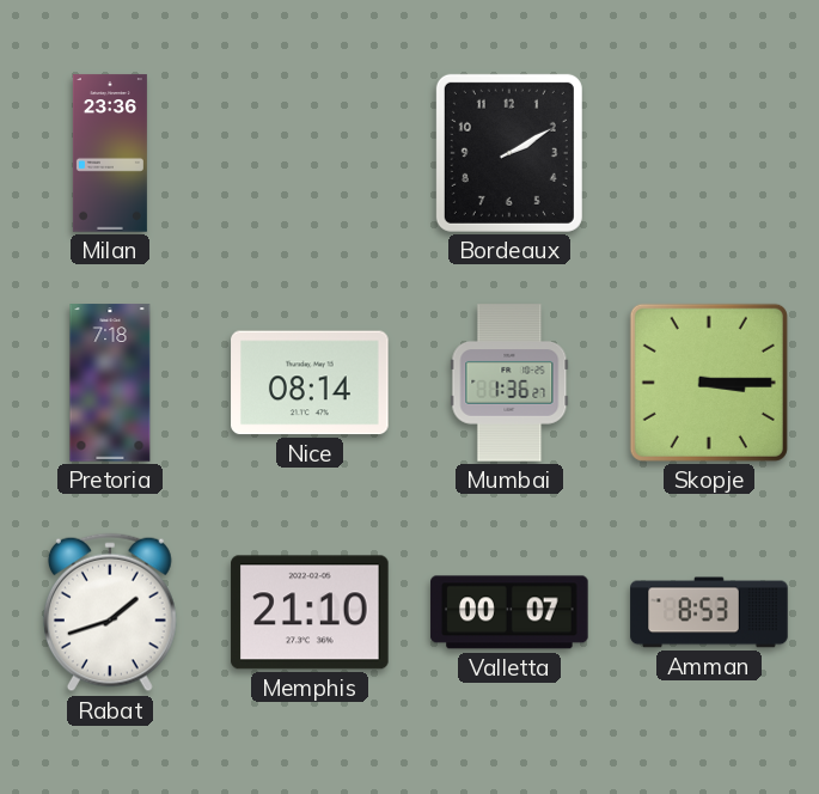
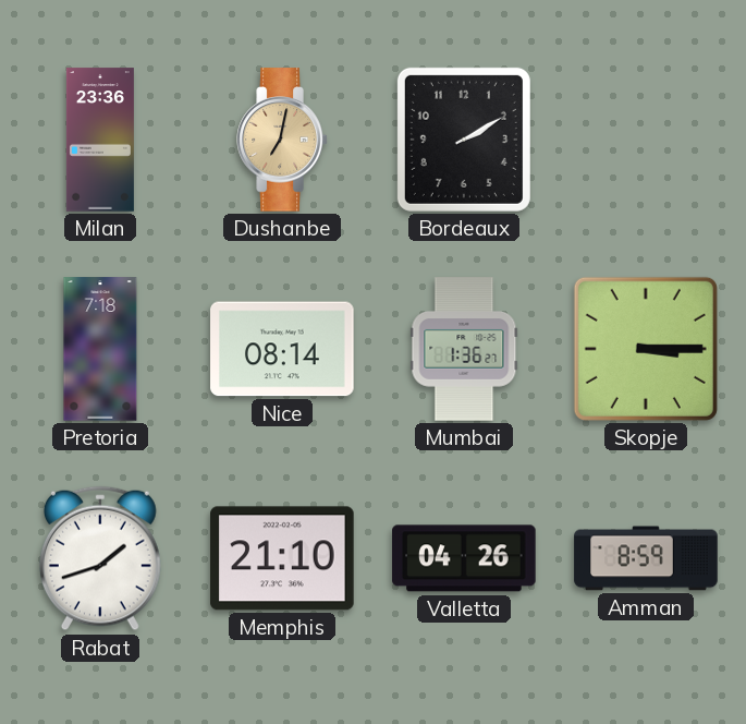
Dushanbe: none -> 7:02
Valletta: 00:07 -> 04:26
Amman: 8:53 -> 8:59
